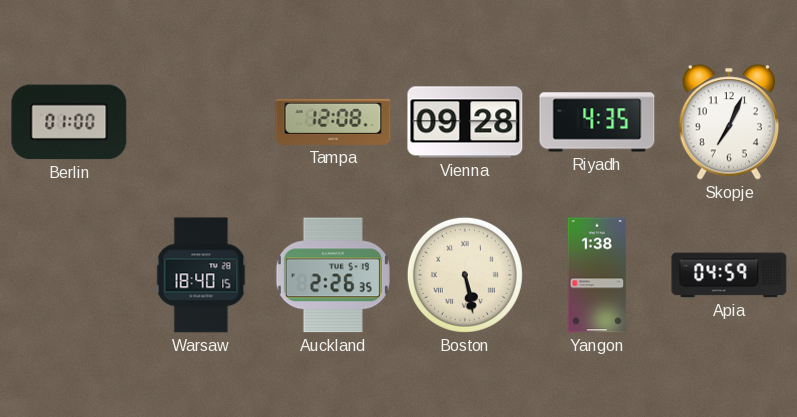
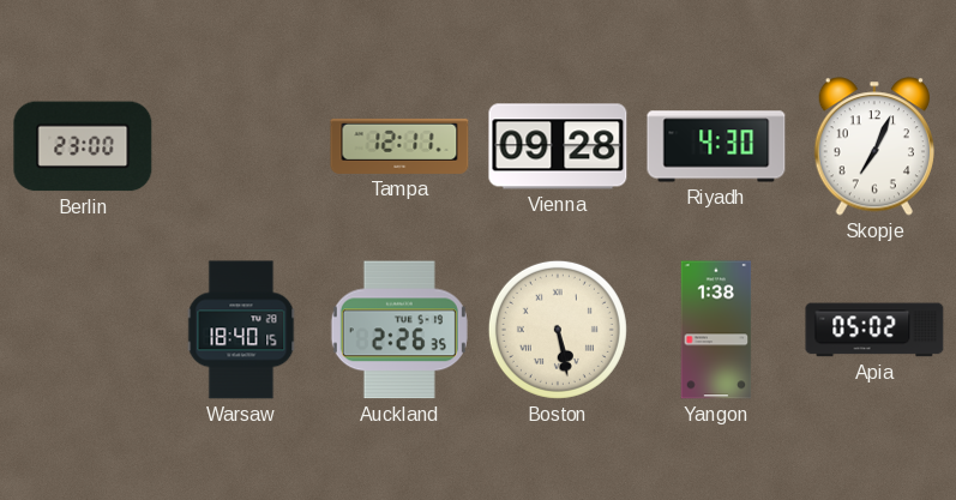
Berlin: 01:00 -> 23:00
Tampa: 12:08 -> 12:11
Riyadh: 4:35 -> 4:30
Apia: 04:59 -> 05:02
